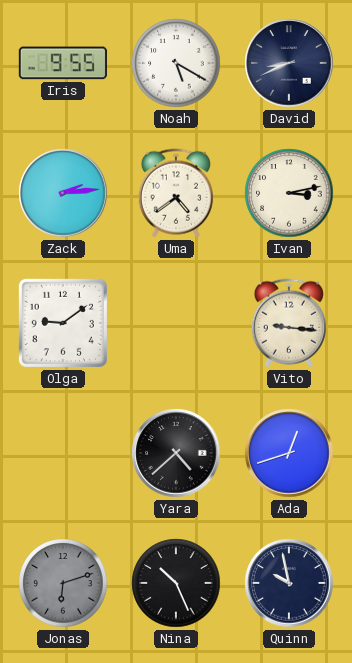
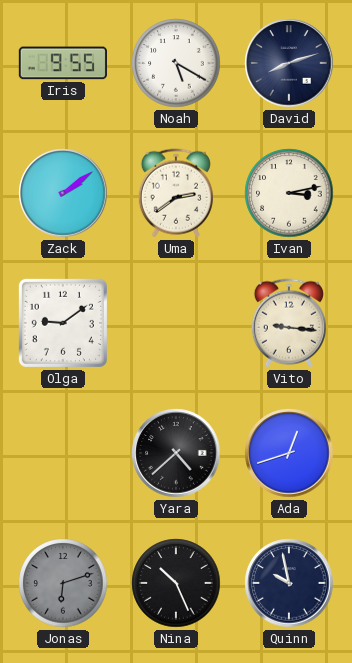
David: 8:41 -> 8:12
Zack: 2:14 -> 2:09
Uma: 4:39 -> 2:39
